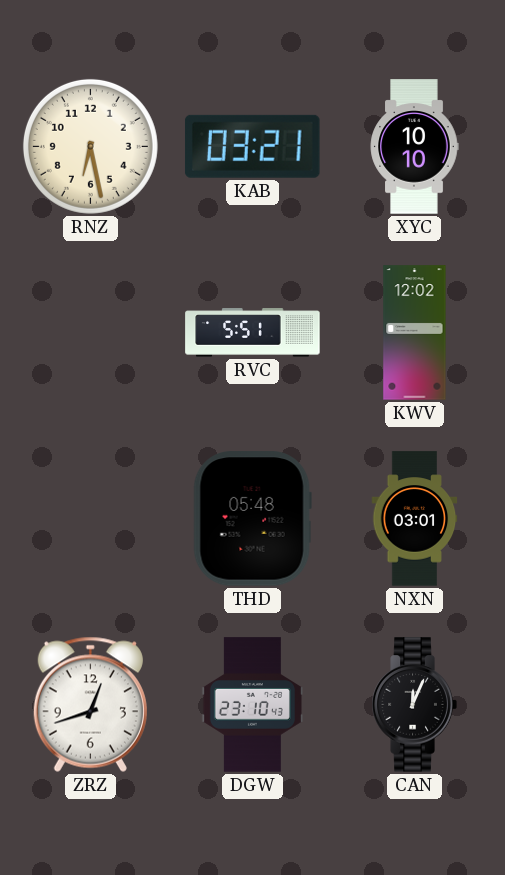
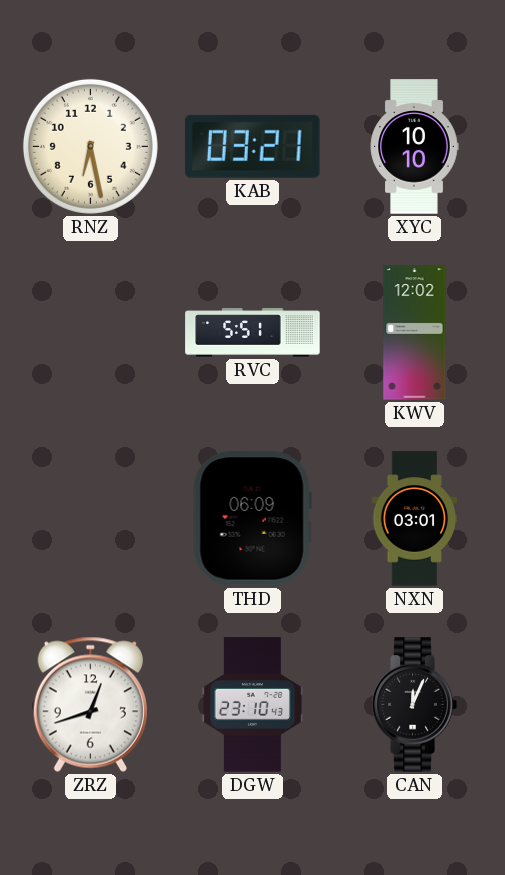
THD: 05:48 -> 06:09
